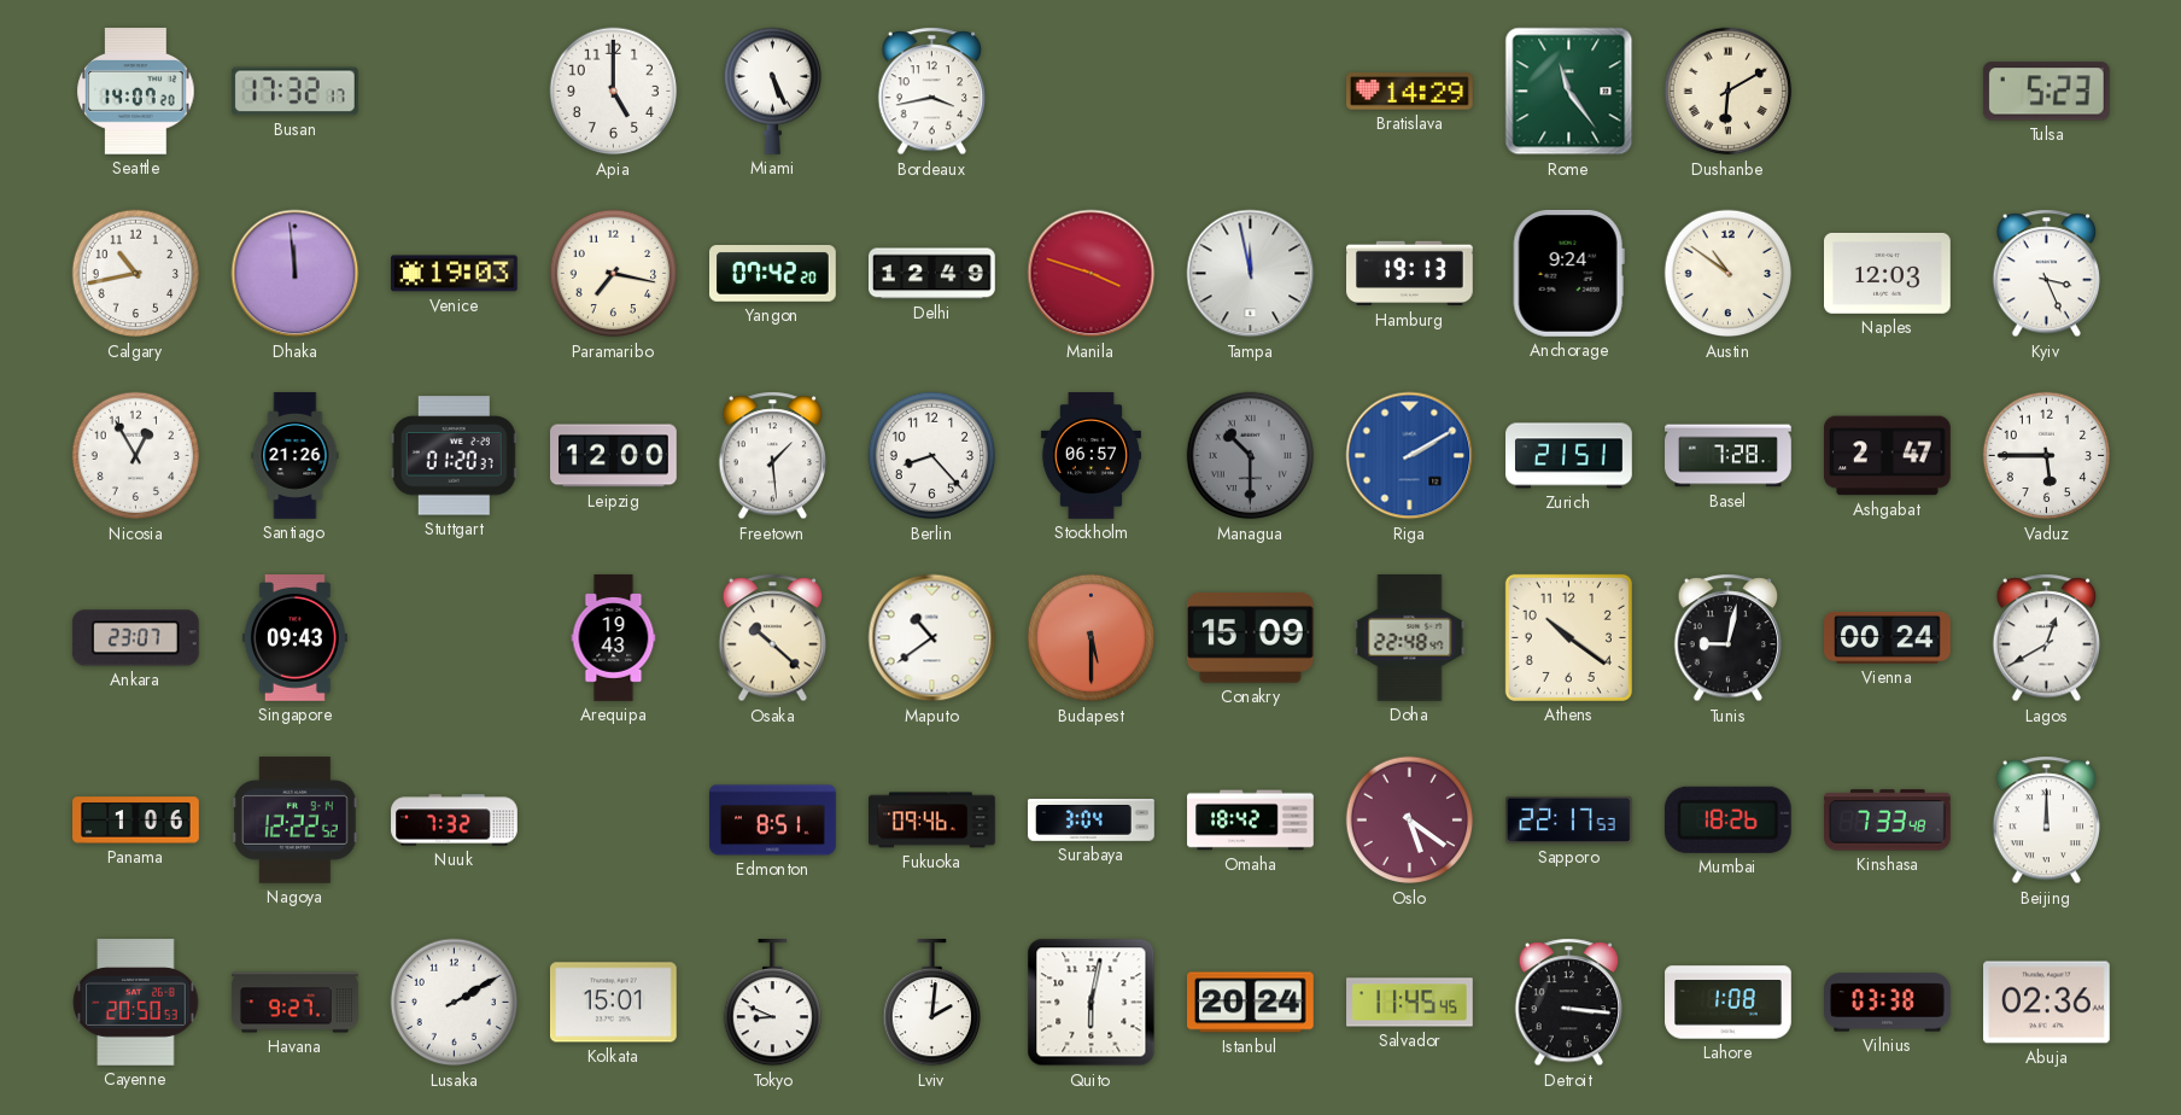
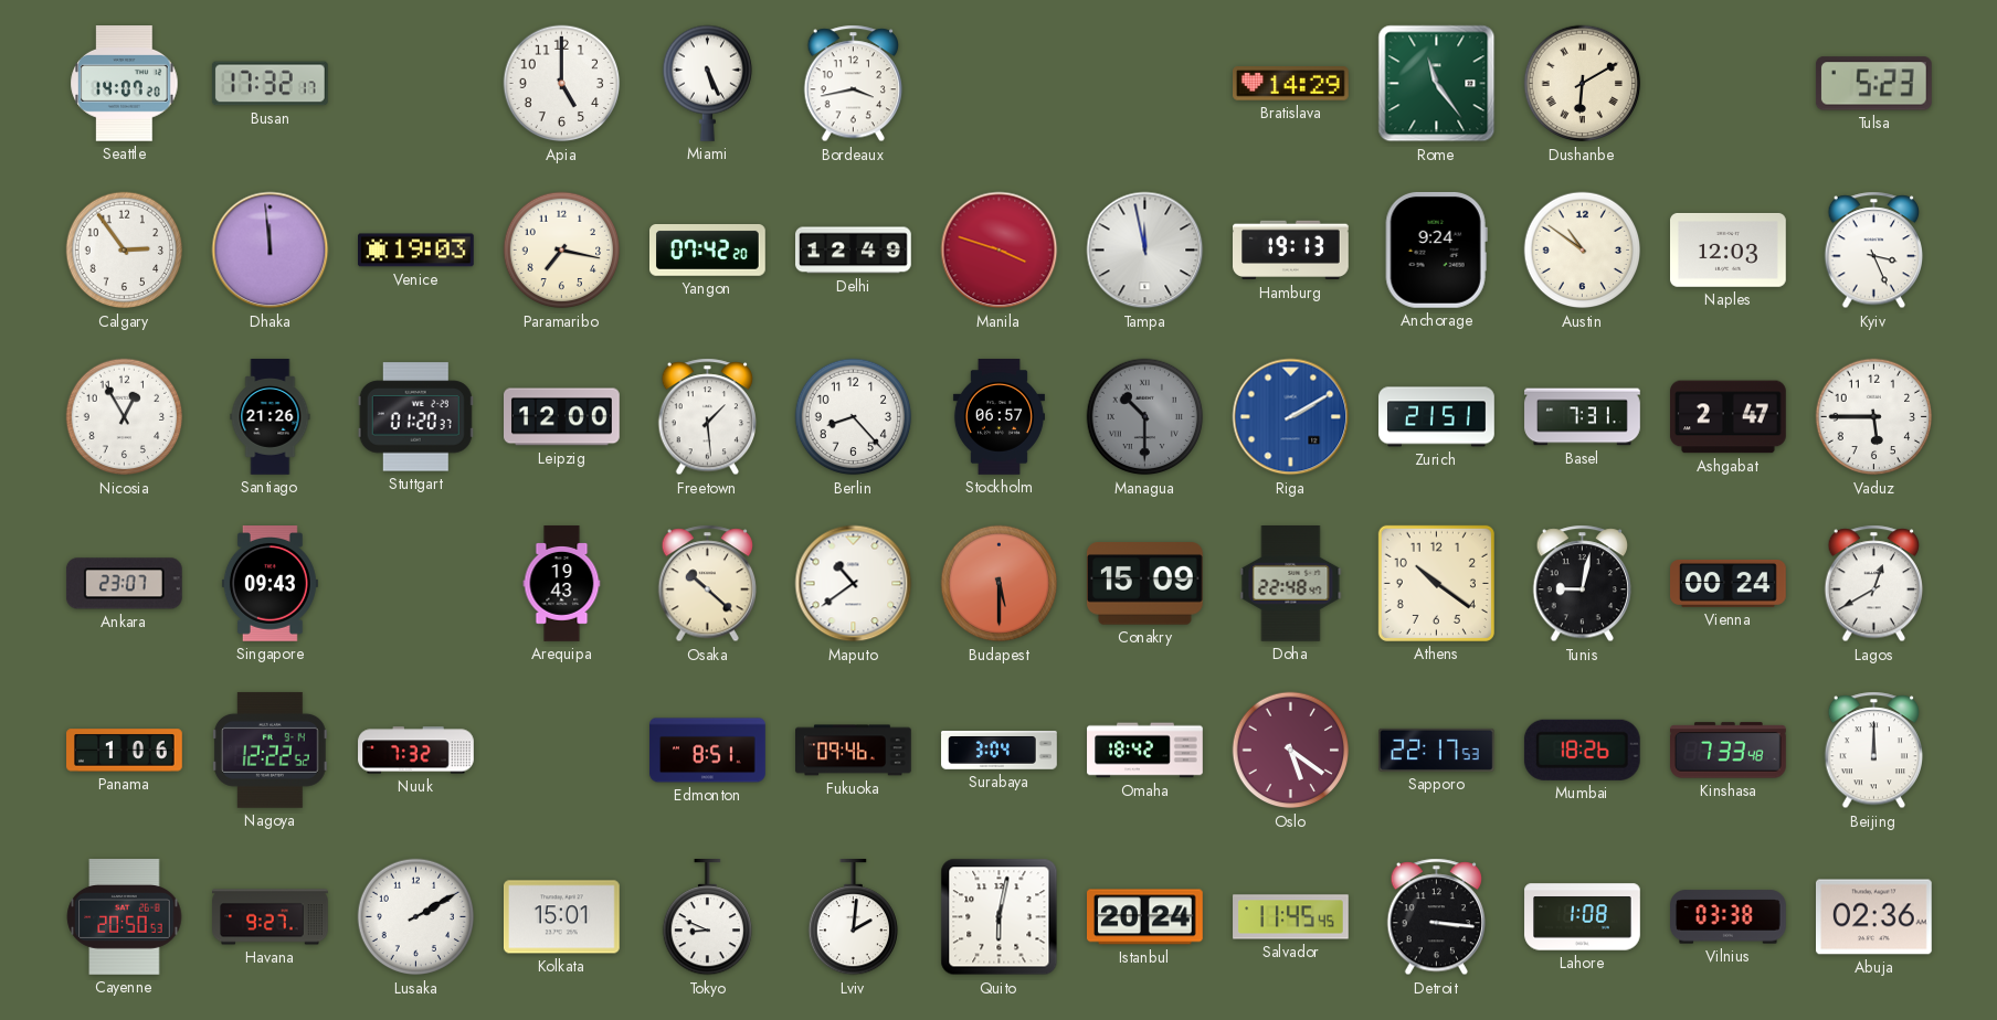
Calgary: 10:43 -> 2:54
Basel: 7:28 -> 7:31
